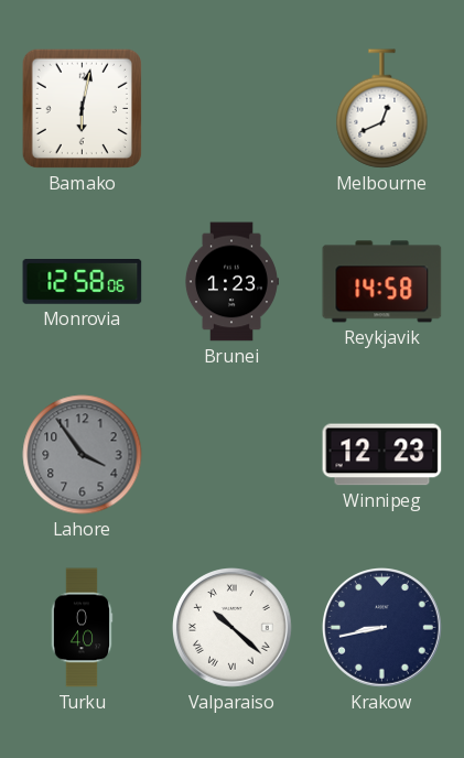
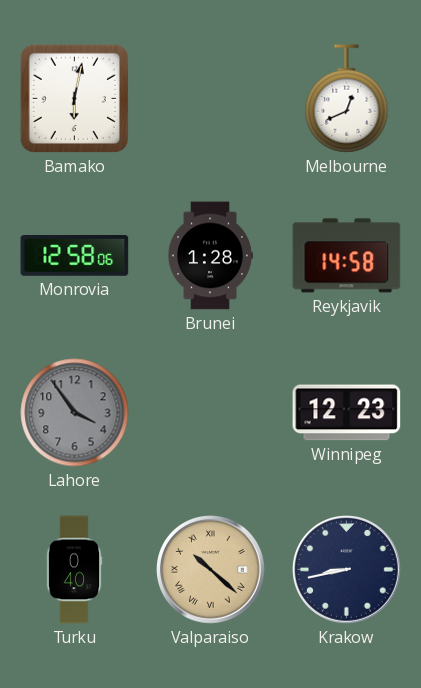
Brunei: 1:23 -> 1:28
Valparaiso dial: white -> champagne
